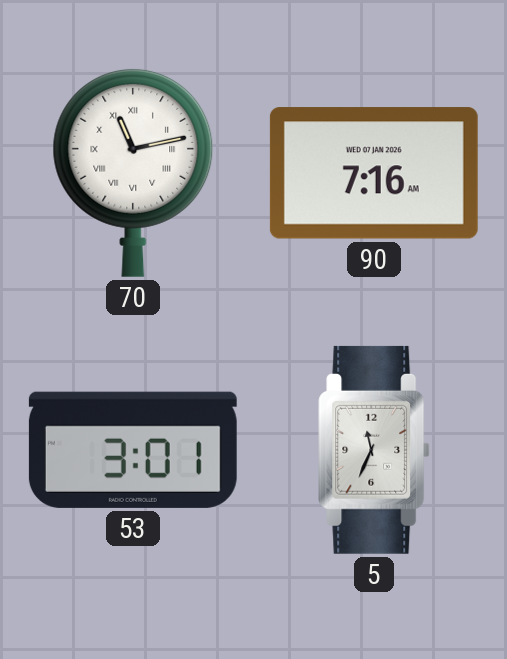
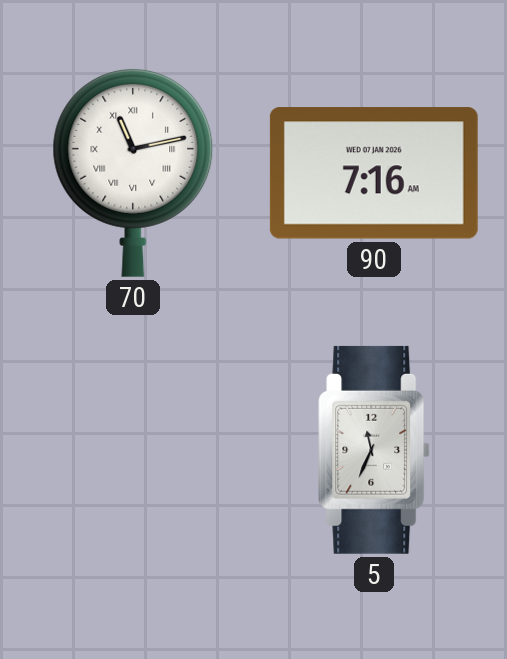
53: 3:01 -> none
